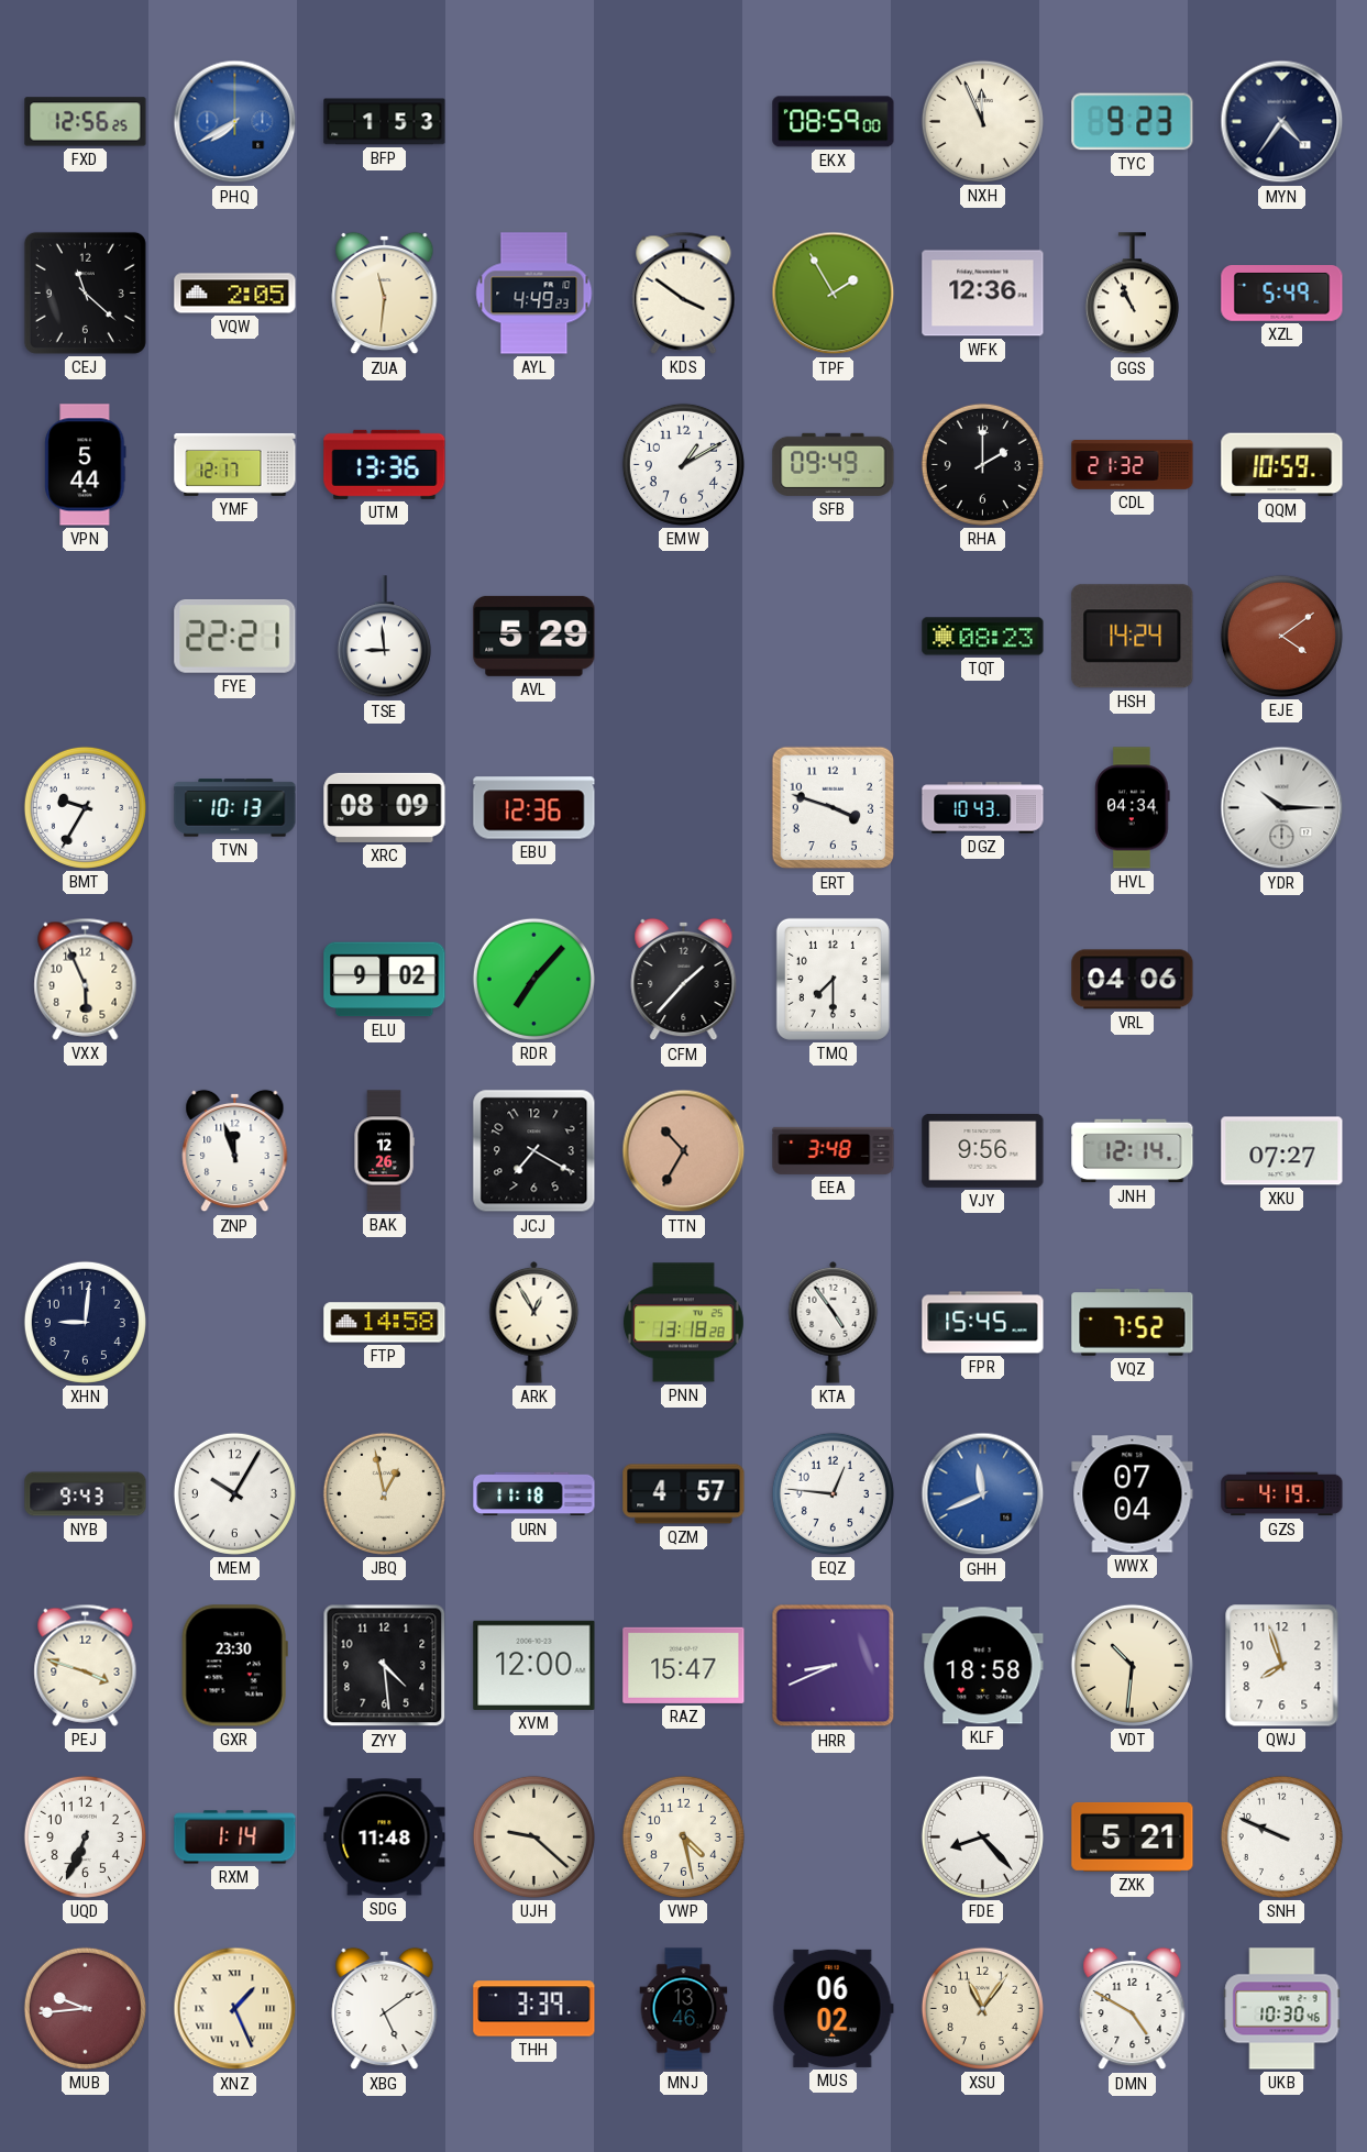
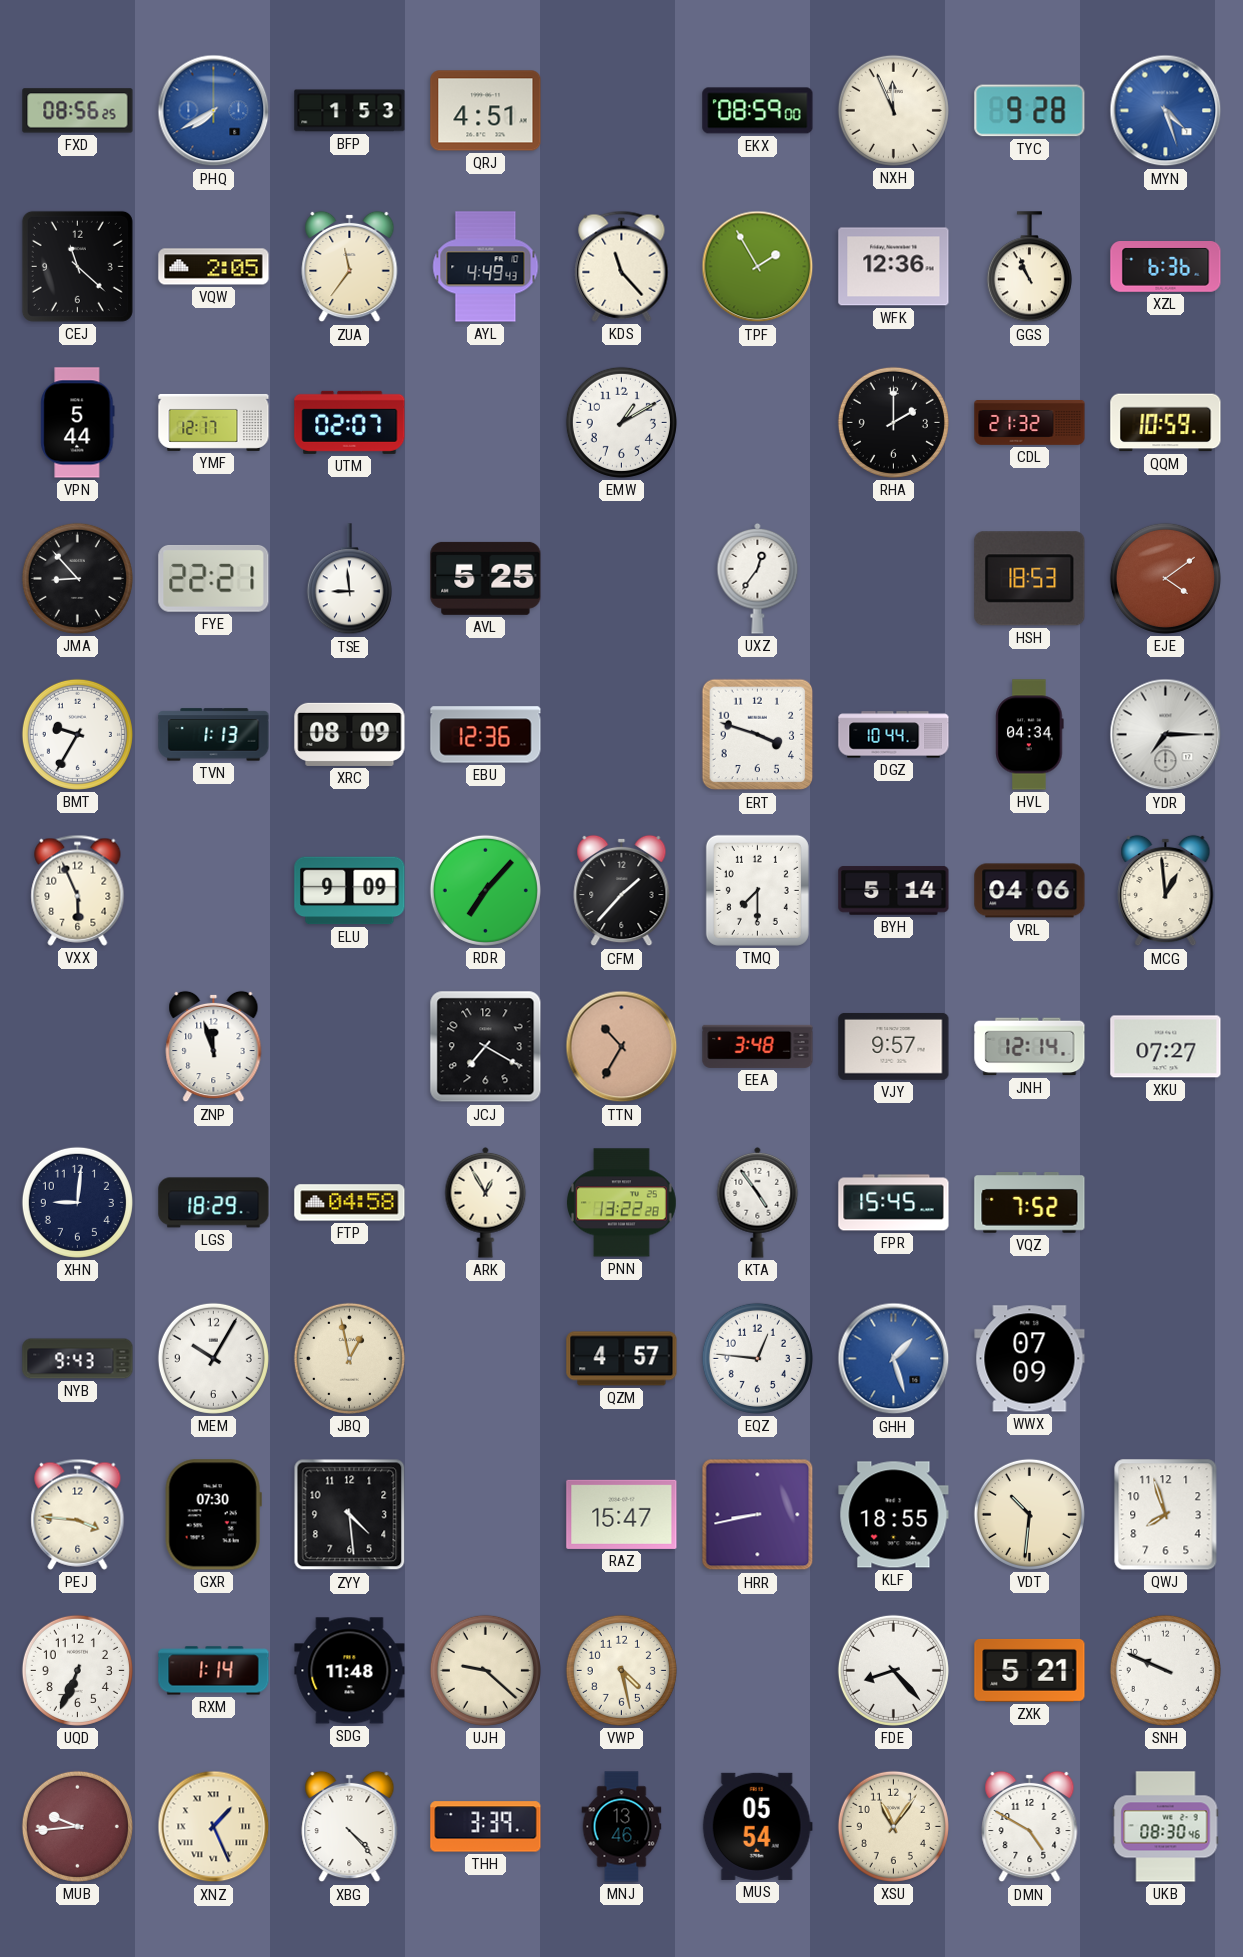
FXD: 12:56 -> 08:56
QRJ: none -> 4:51
TYC: 9:23 -> 9:28
MYN: 4:36 -> 4:27
MYN dial: navy -> blue
ZUA: 11:31 -> 11:36
AYL: 4:49:23 -> 4:49:43
KDS: 3:51 -> 11:23
XZL: 5:49 -> 6:36
UTM: 13:36 -> 02:07
SFB: 09:49 -> none
JMA: none -> 8:53
AVL: 5:29 -> 5:25
UXZ: none -> 12:36
TQT: 08:23 -> none
HSH: 14:24 -> 18:53
TVN: 10:13 -> 1:13
DGZ: 10:43 -> 10:44
YDR: 10:15 -> 7:15
ELU: 9:02 -> 9:09
BYH: none -> 5:14
MCG: none -> 12:59
BAK: 12:26 -> none
VJY: 9:56 -> 9:57
LGS: none -> 18:29
FTP: 14:58 -> 04:58
PNN: 13:18 -> 13:22
URN: 11:18 -> none
GHH: 11:41 -> 1:27
WWX: 07:04 -> 07:09
GZS: 4:19 -> none
PEJ: 3:48 -> 3:46
GXR: 23:30 -> 07:30
XVM: 12:00 -> none
HRR: 8:41 -> 8:43
KLF: 18:58 -> 18:55
XBG: 5:09 -> 4:23
MUS: 06:02 -> 05:54
UKB: 10:30 -> 08:30
